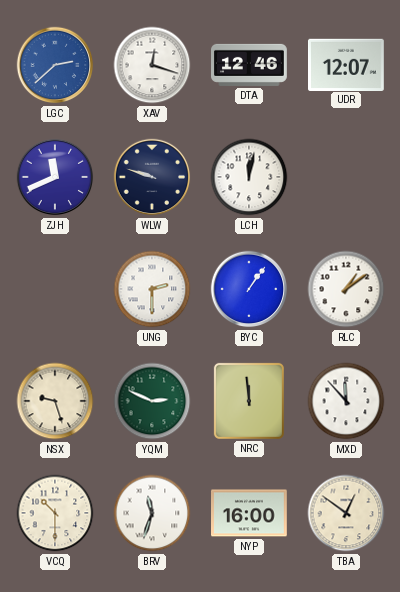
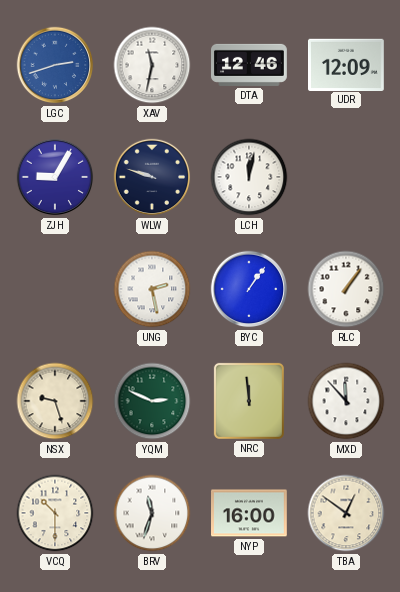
LGC: 2:38 -> 2:42
XAV: 12:18 -> 11:32
UDR: 12:07 -> 12:09
ZJH: 11:41 -> 9:05
UNG: 2:30 -> 2:28
RLC: 1:09 -> 1:06
